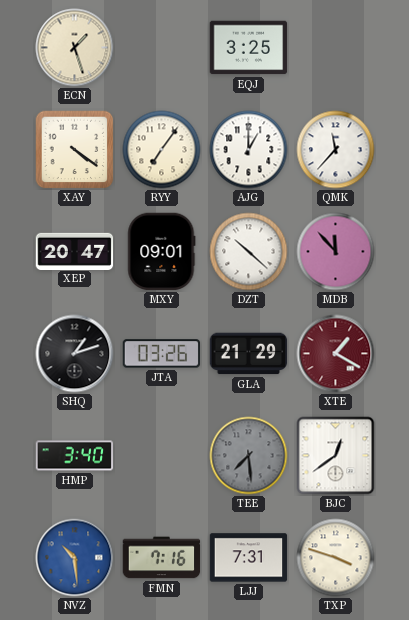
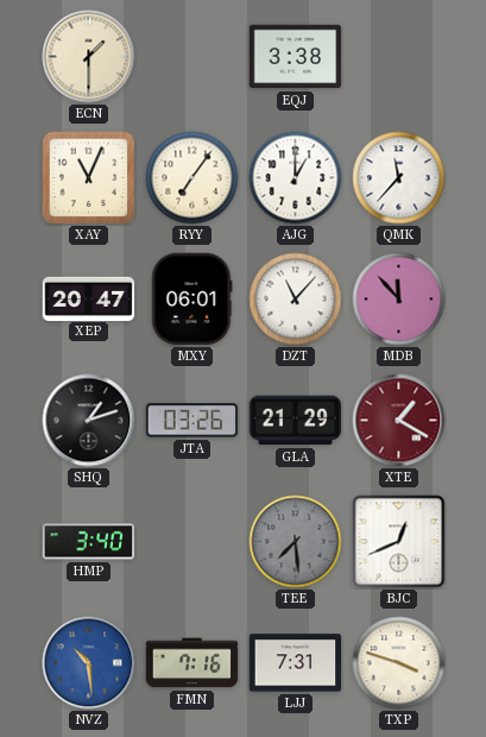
ECN: 1:27 -> 1:30
EQJ: 3:25 -> 3:38
XAY: 4:21 -> 11:04
MXY: 09:01 -> 06:01
DZT: 10:22 -> 11:07
BJC: 12:39 -> 12:41
